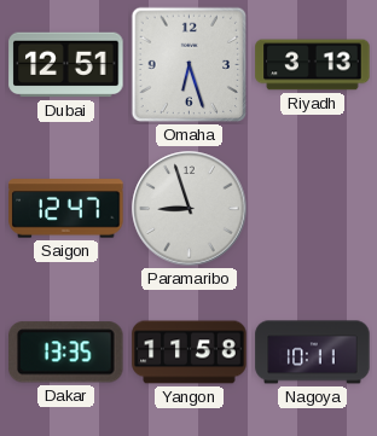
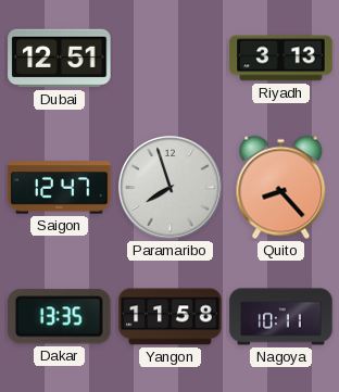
Omaha: 6:27 -> none
Paramaribo: 8:57 -> 7:57
Quito: none -> 8:23
